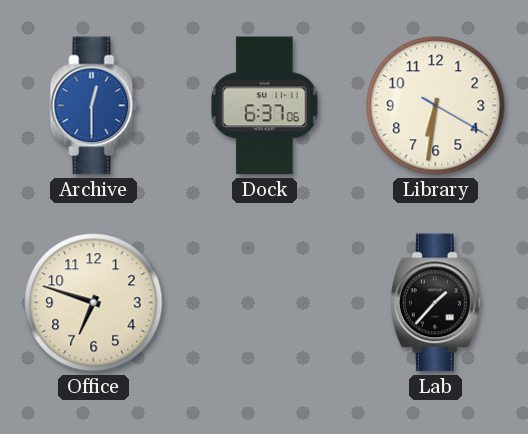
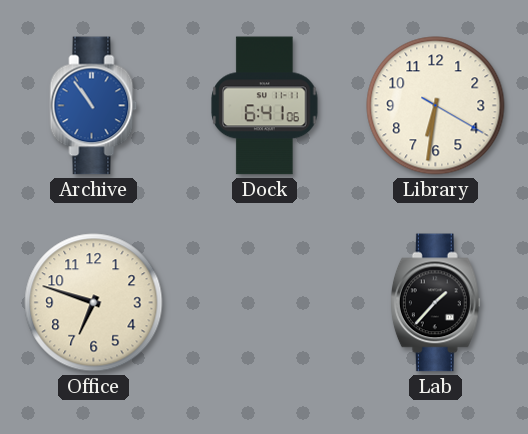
Archive: 12:30 -> 10:54
Dock: 6:37 -> 6:41
